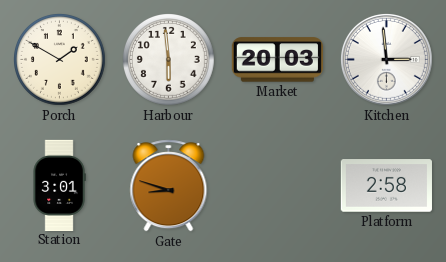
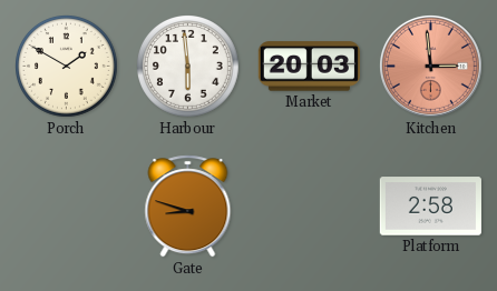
Kitchen dial: white -> salmon
Station: 3:01 -> none
